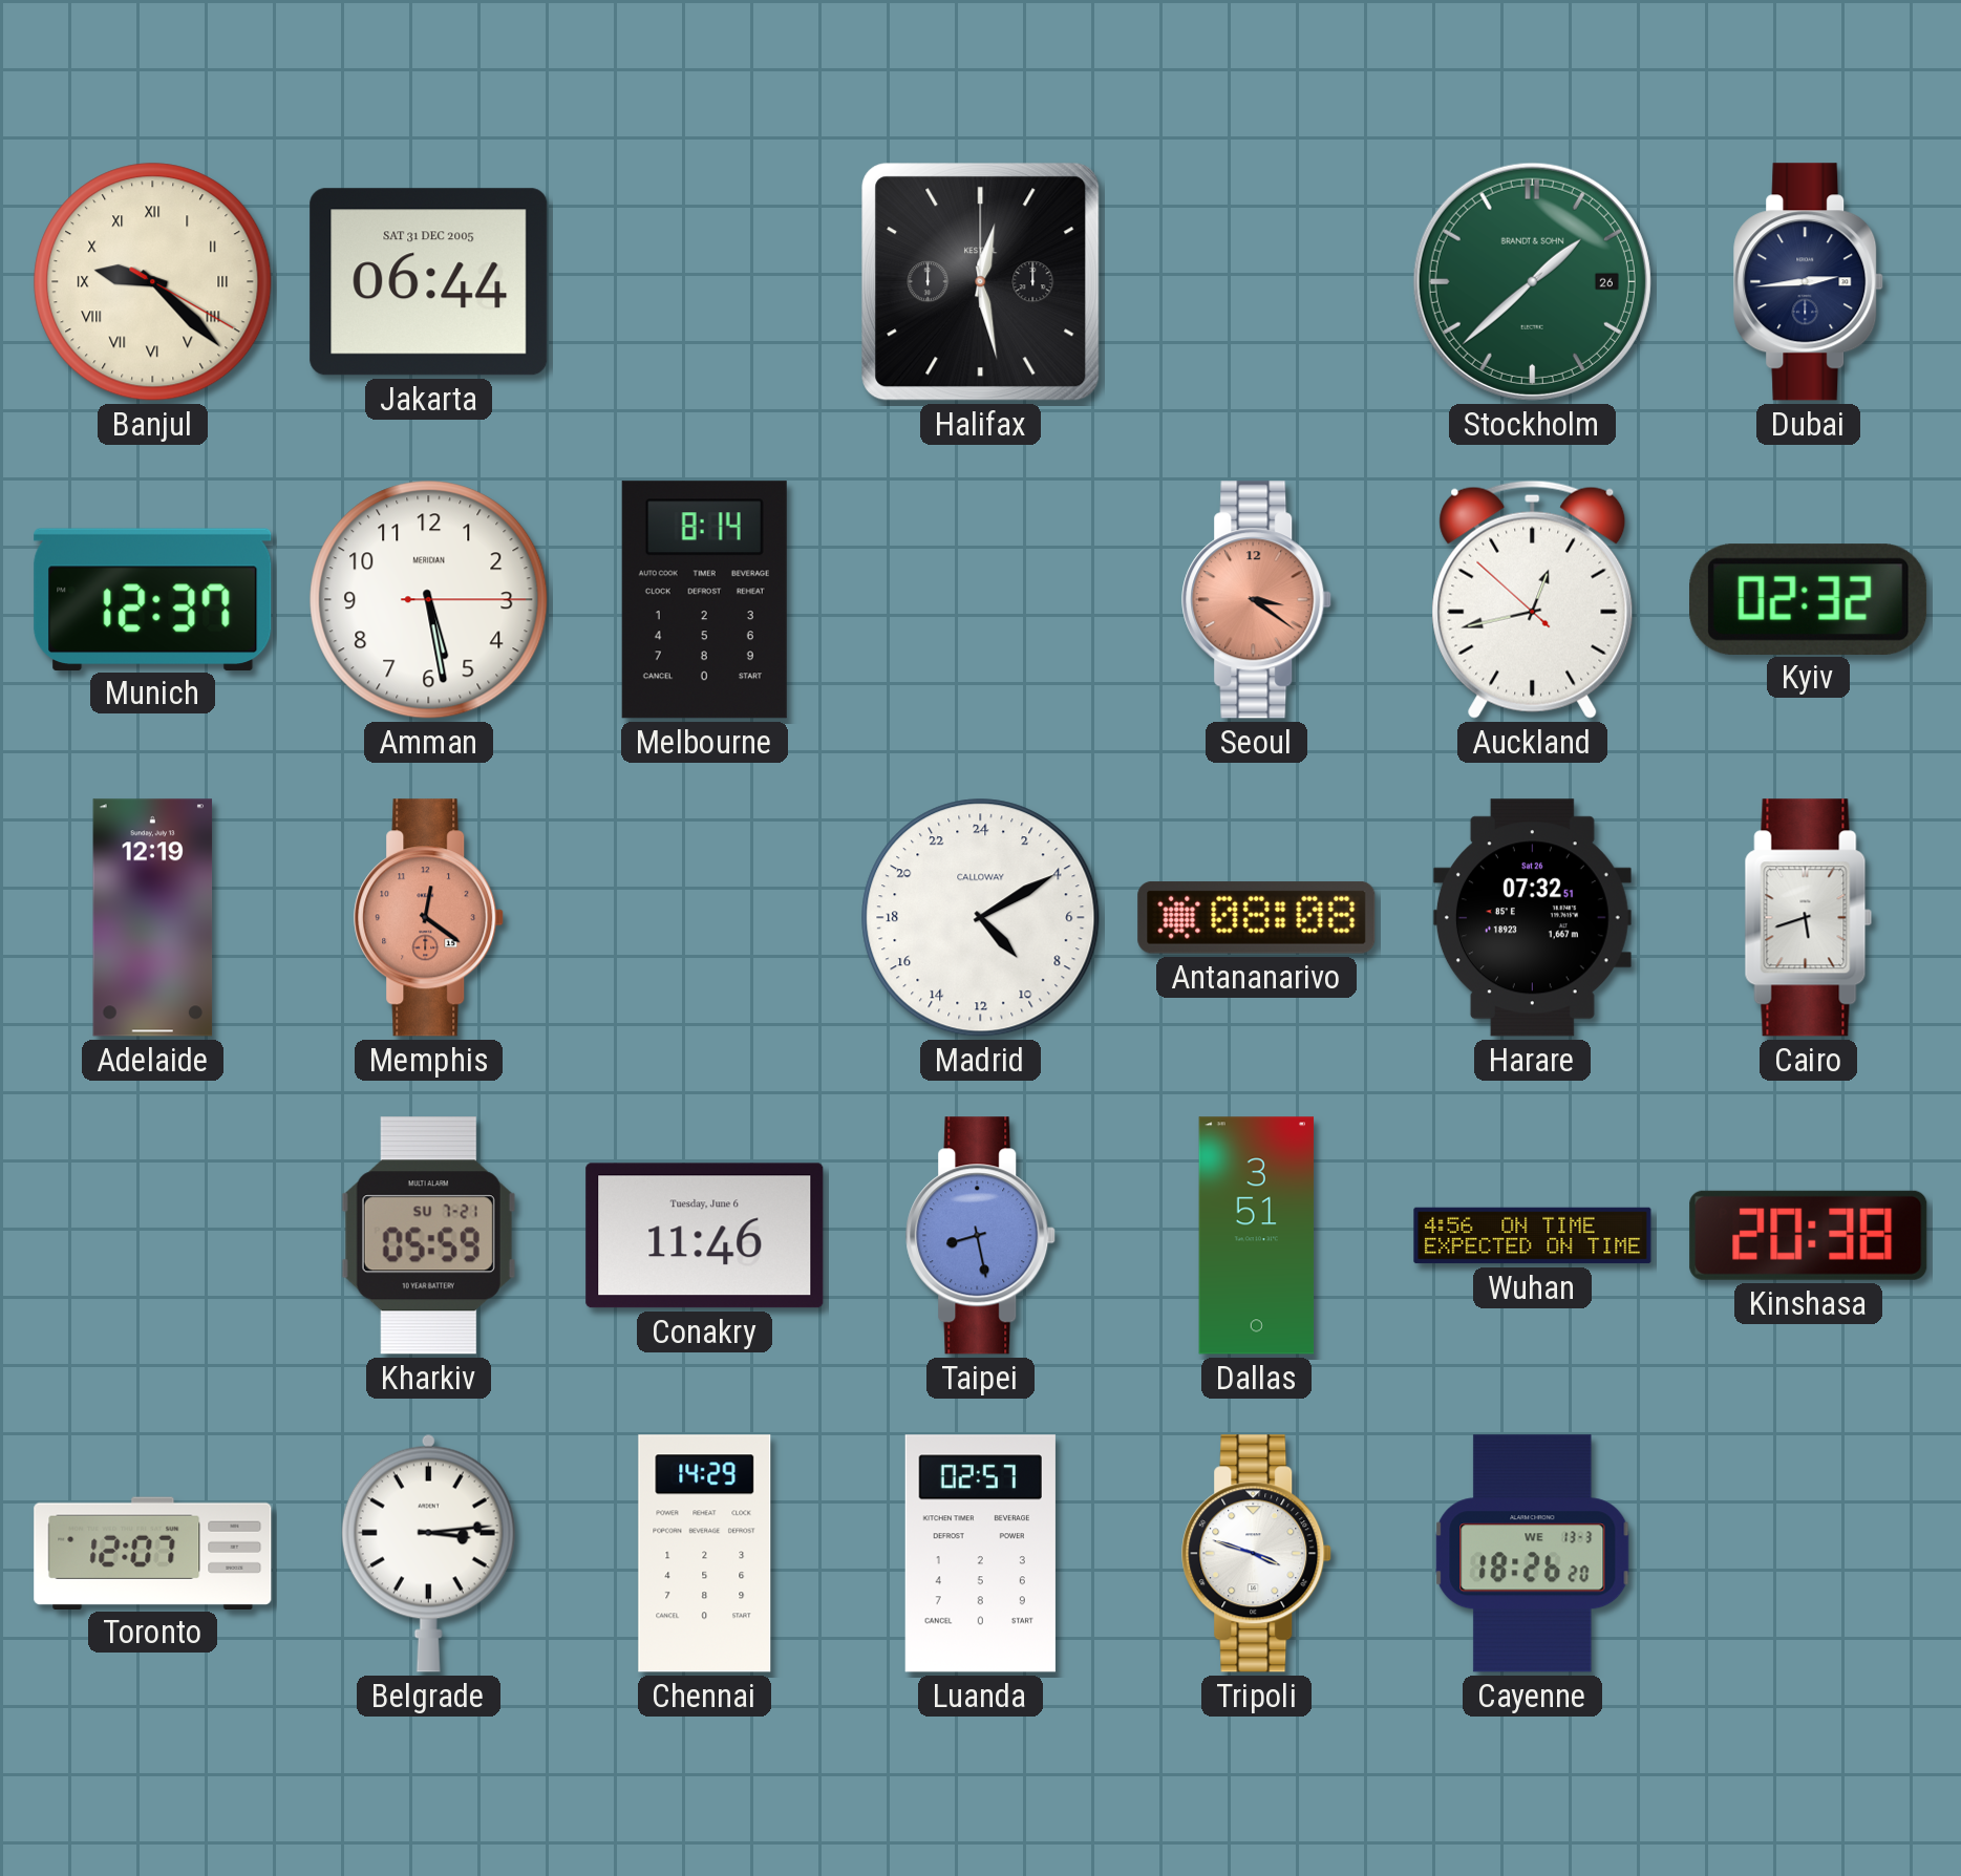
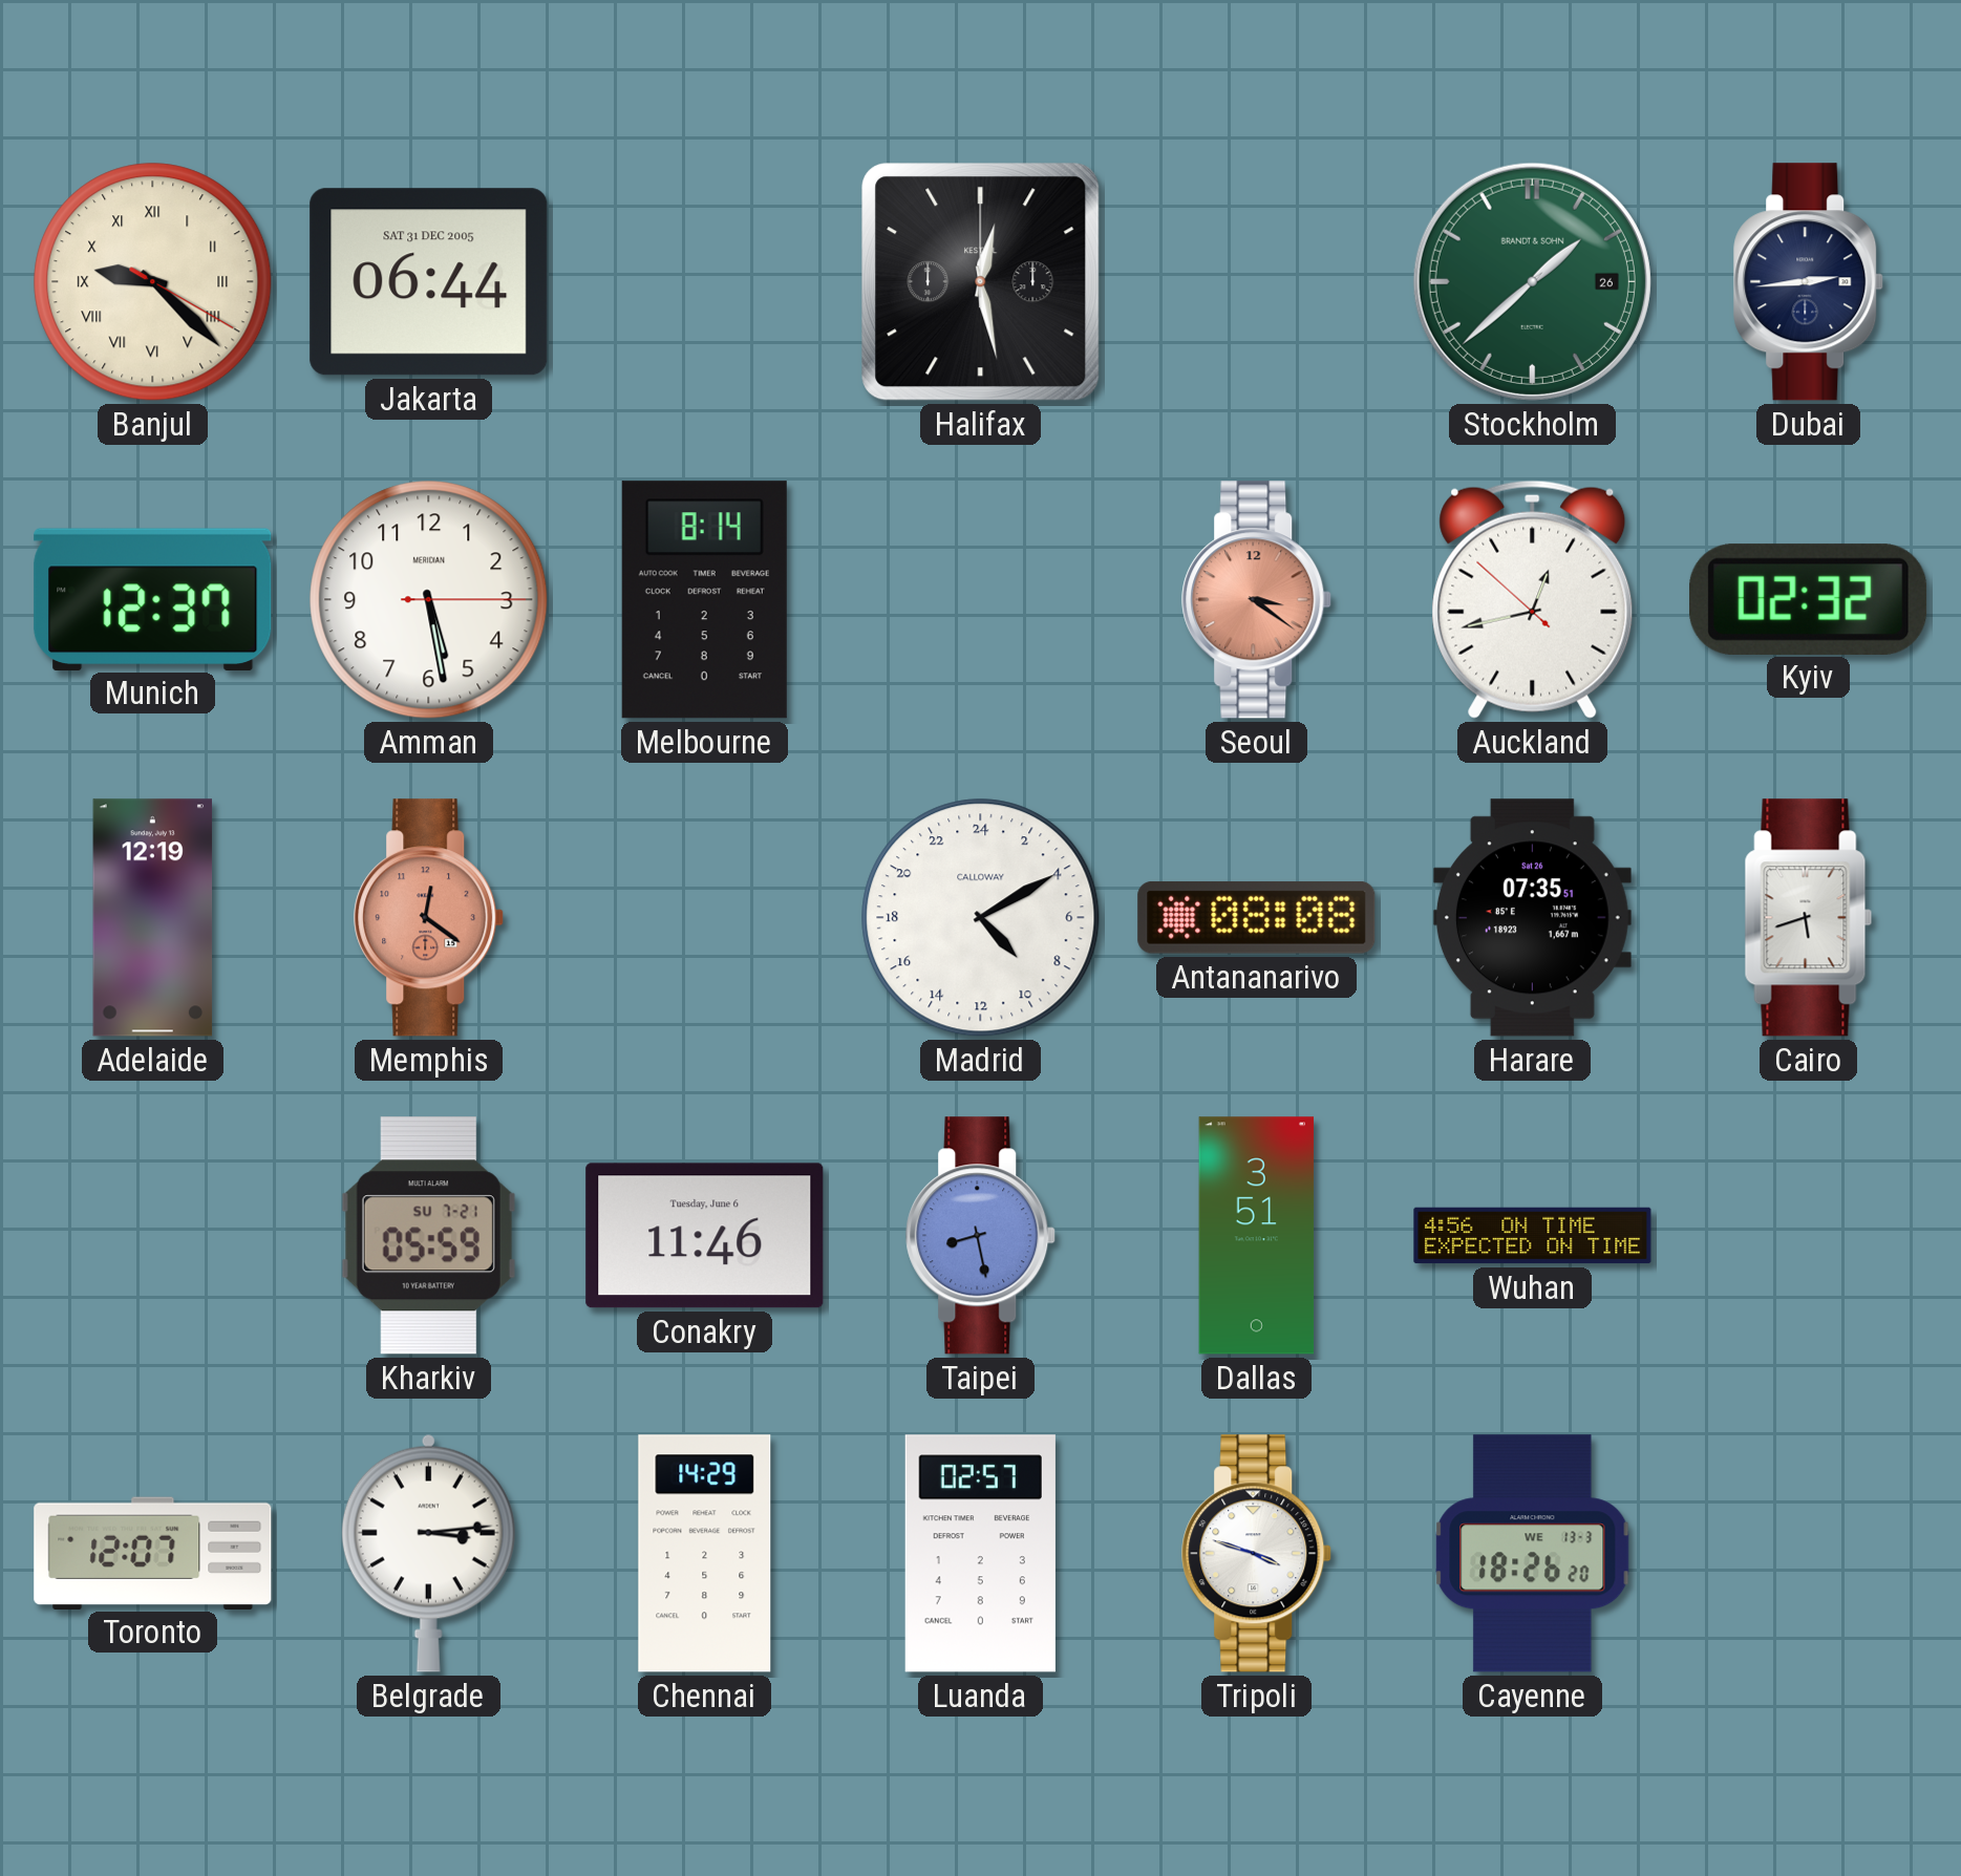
Harare: 07:32 -> 07:35
Kinshasa: 20:38 -> none
